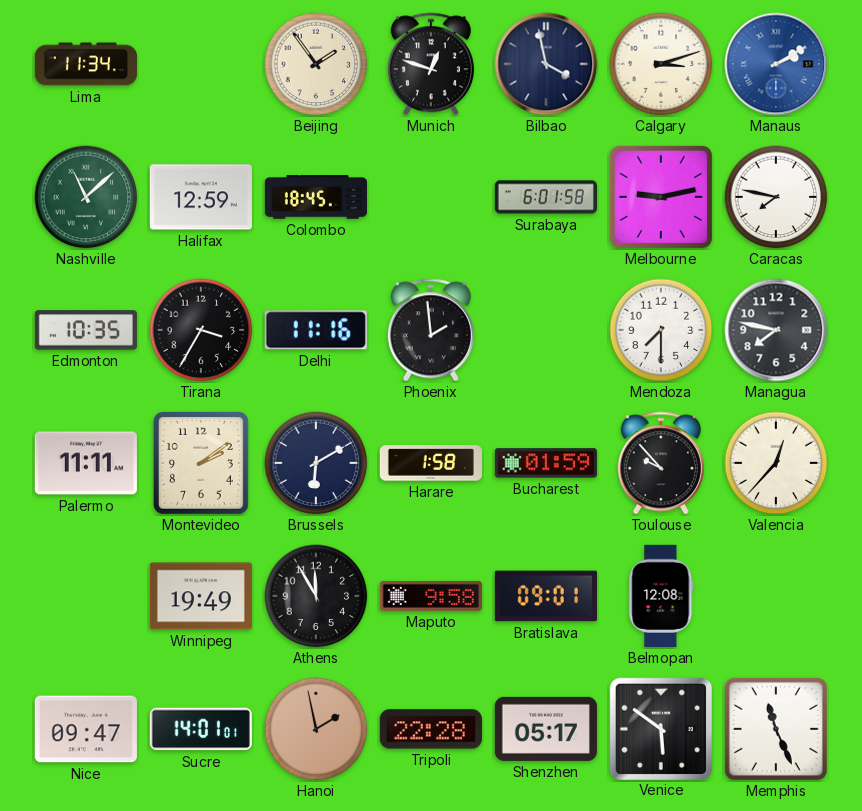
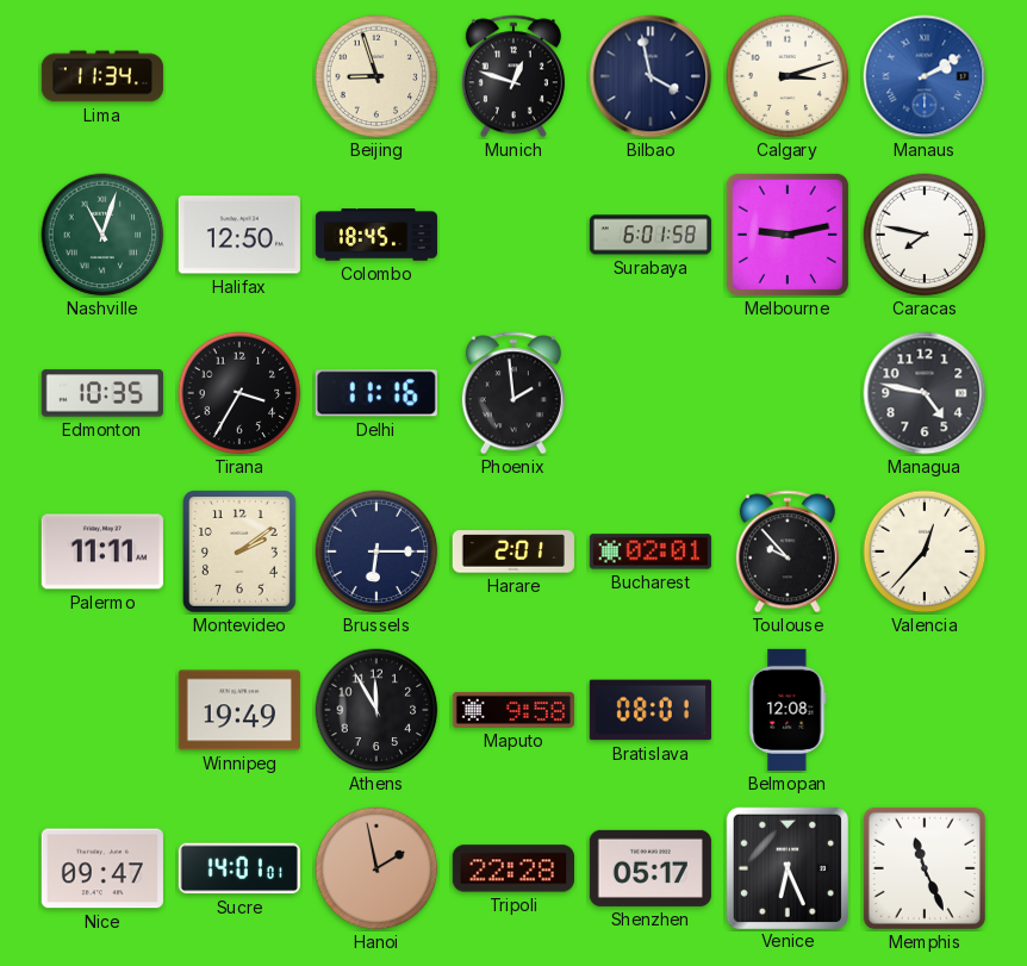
Beijing: 1:54 -> 8:57
Nashville: 11:08 -> 11:03
Halifax: 12:59 -> 12:50
Mendoza: 7:30 -> none
Managua: 7:47 -> 4:47
Brussels: 6:10 -> 6:15
Harare: 1:58 -> 2:01
Bucharest: 01:59 -> 02:01
Bratislava: 09:01 -> 08:01
Venice: 5:51 -> 6:26
